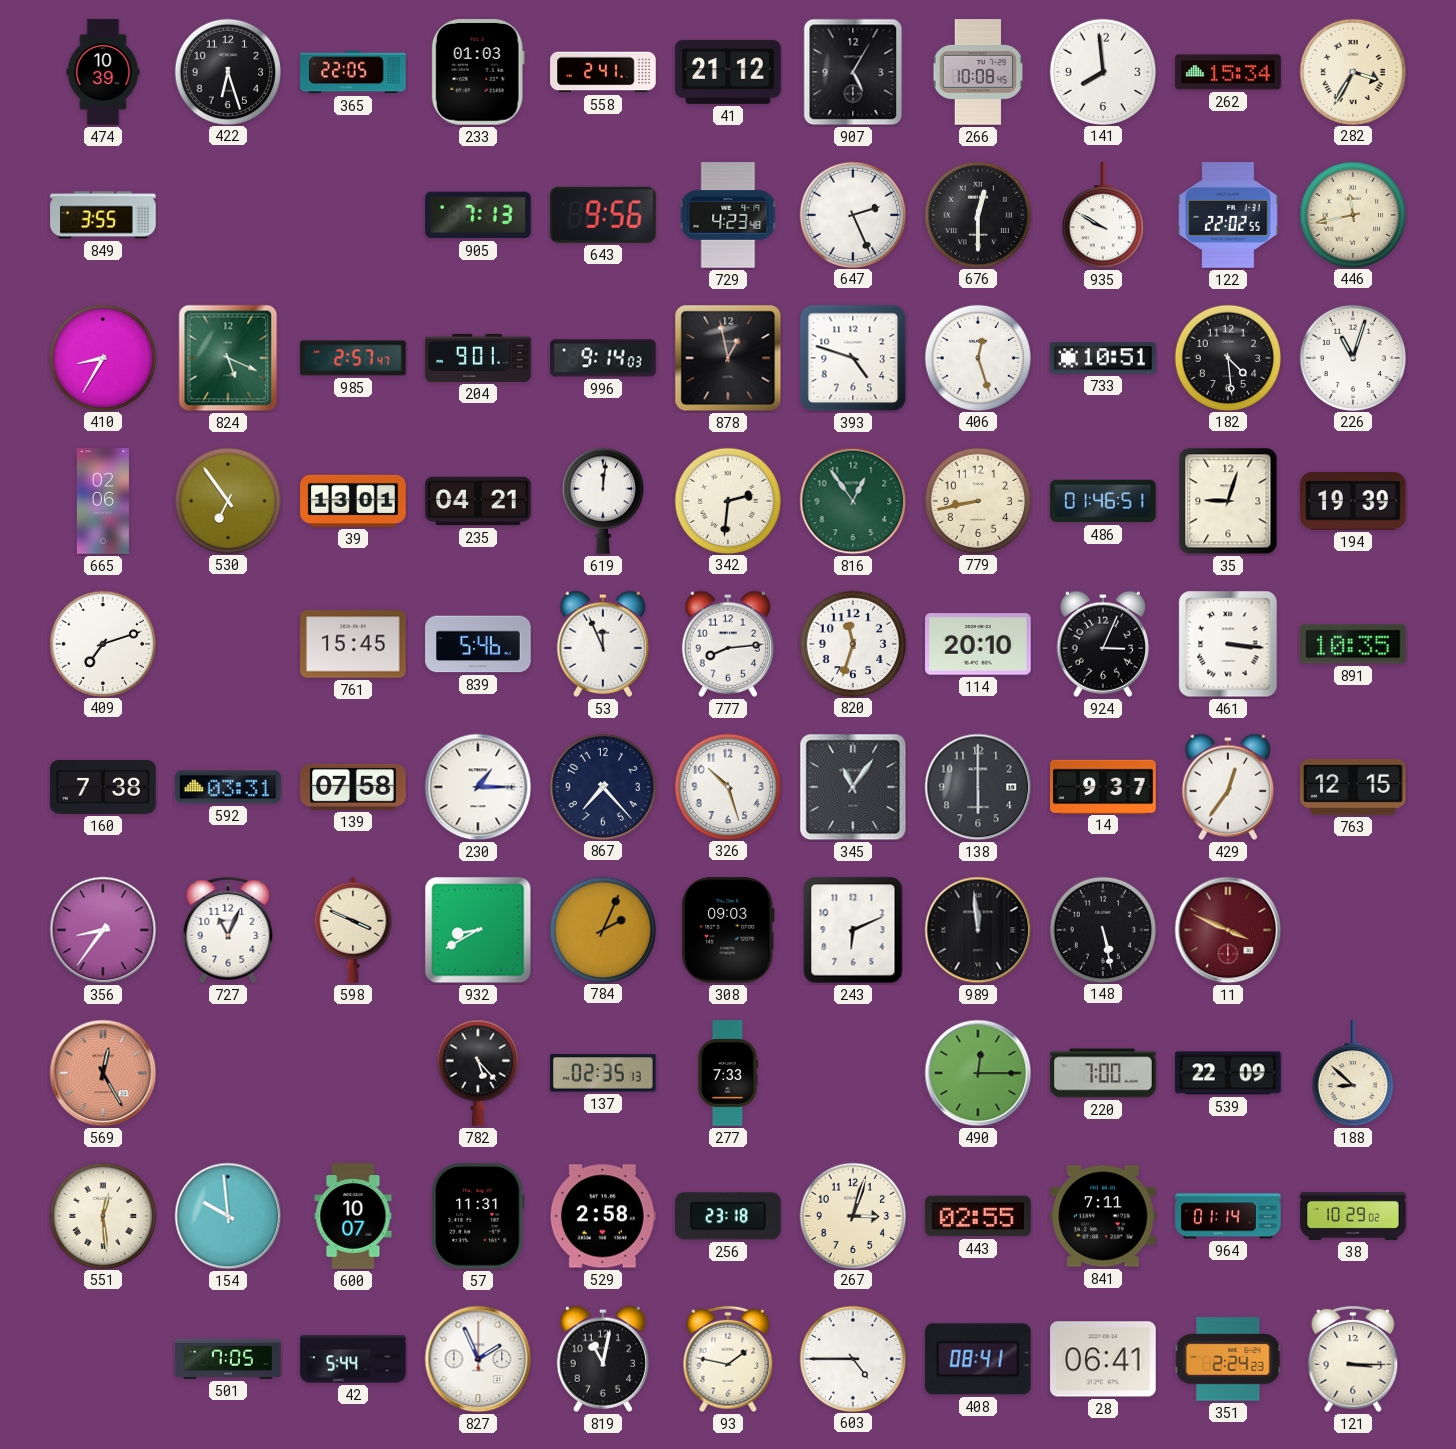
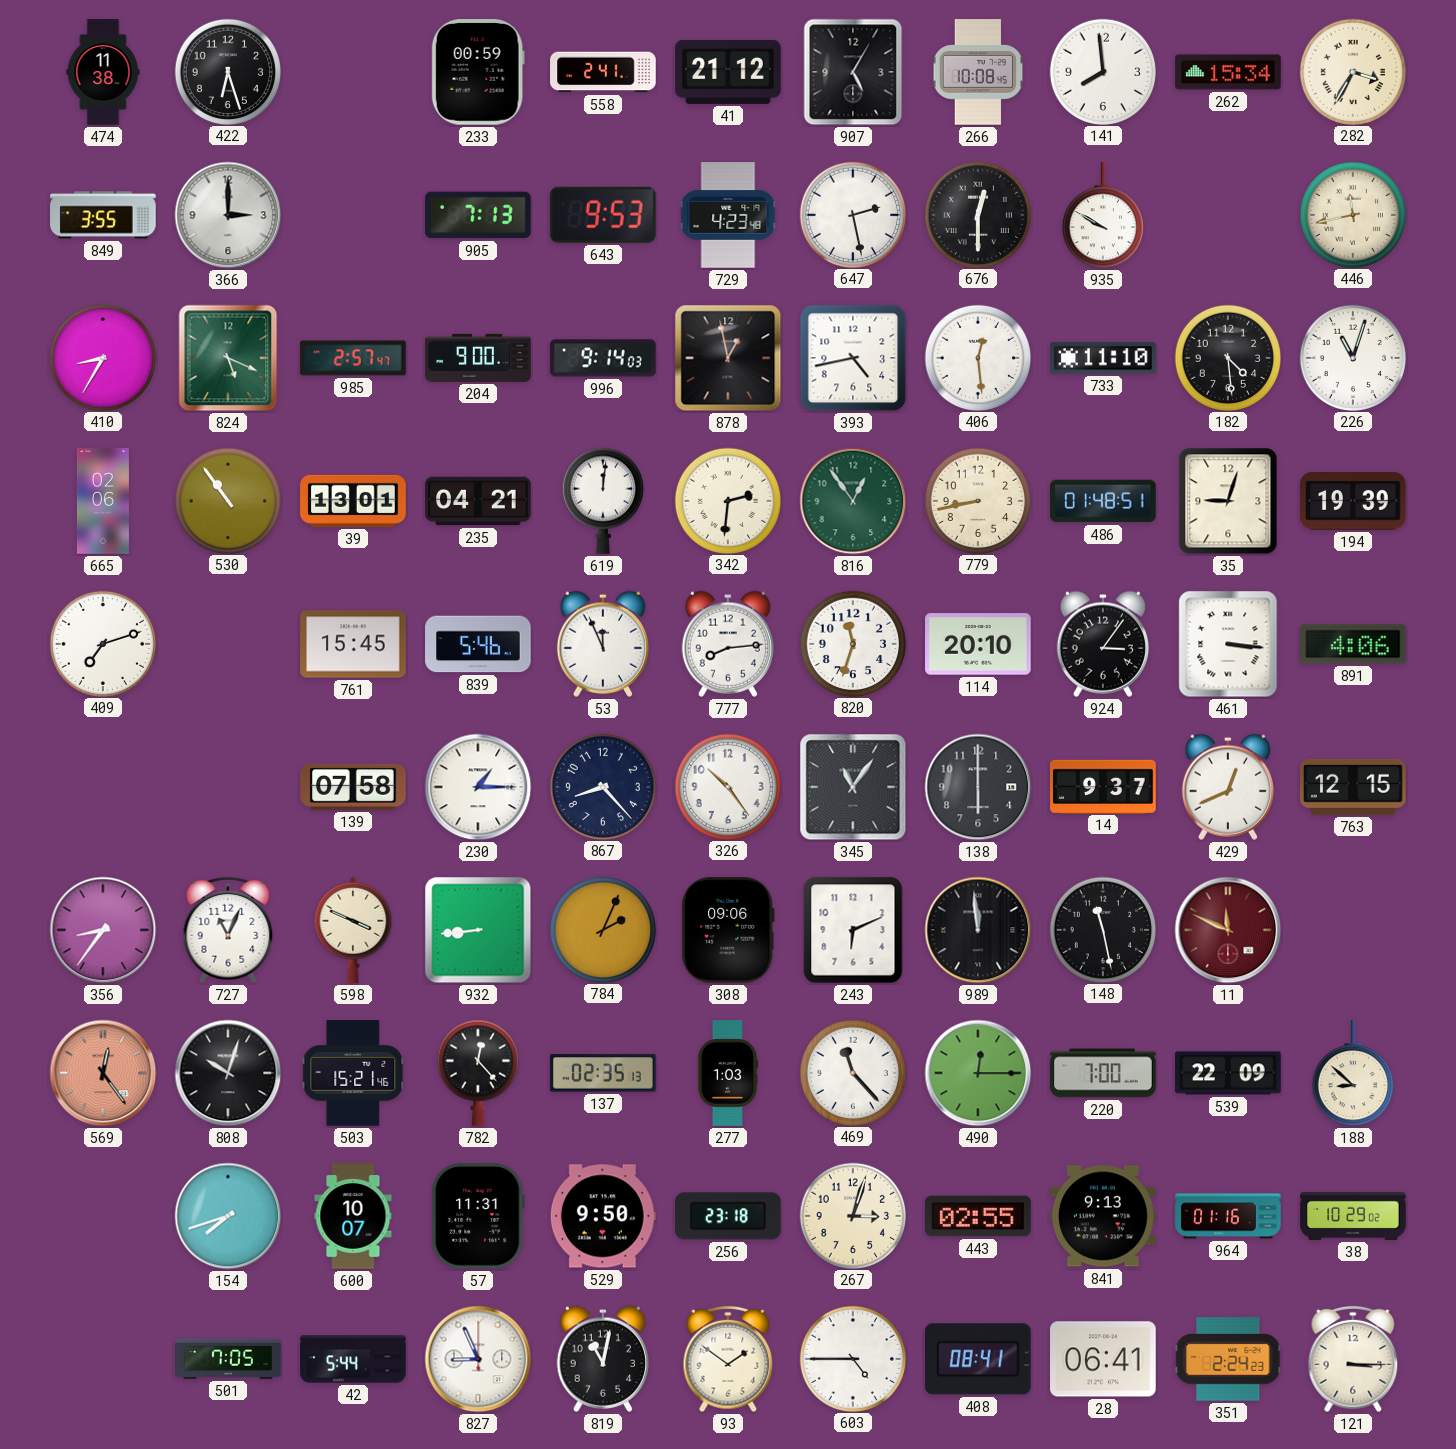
474: 10:39 -> 11:38
365: 22:05 -> none
233: 01:03 -> 00:59
366: none -> 3:00
643: 9:56 -> 9:53
647: 2:26 -> 2:28
122: 22:02 -> none
204: 9:01 -> 9:00
393: 4:48 -> 4:43
406: 12:27 -> 12:29
733: 10:51 -> 11:10
530: 6:54 -> 10:54
486: 01:46 -> 01:48
924: 3:04 -> 3:06
891: 10:35 -> 4:06
160: 7:38 -> none
592: 03:31 -> none
867: 7:23 -> 8:23
326: 10:27 -> 10:24
429: 12:36 -> 12:41
932: 8:40 -> 8:44
308: 09:03 -> 09:06
148: 5:28 -> 11:28
11: 3:49 -> 11:49
569: 12:25 -> 12:24
808: none -> 10:03
503: none -> 15:21
782: 5:23 -> 12:23
277: 7:33 -> 1:03
469: none -> 11:23
551: 12:29 -> none
154: 9:59 -> 7:42
529: 2:58 -> 9:50
841: 7:11 -> 9:13
964: 01:14 -> 01:16
827: 1:56 -> 8:56
93: 1:47 -> 1:51
